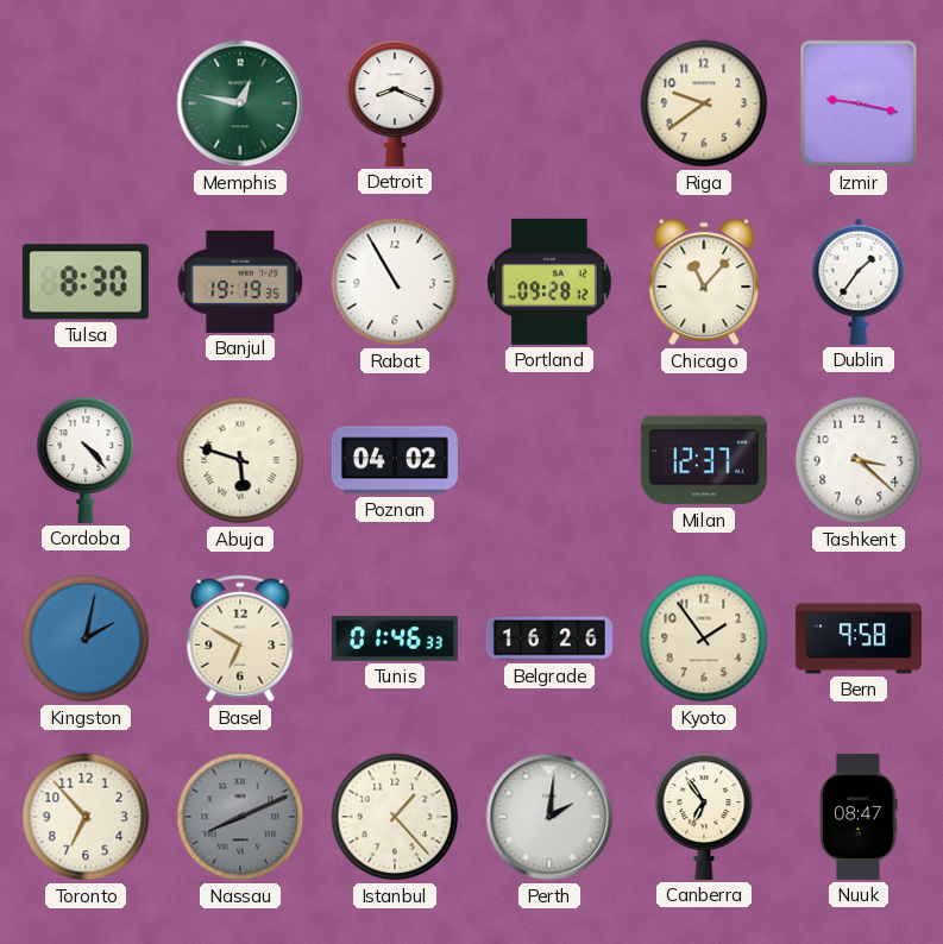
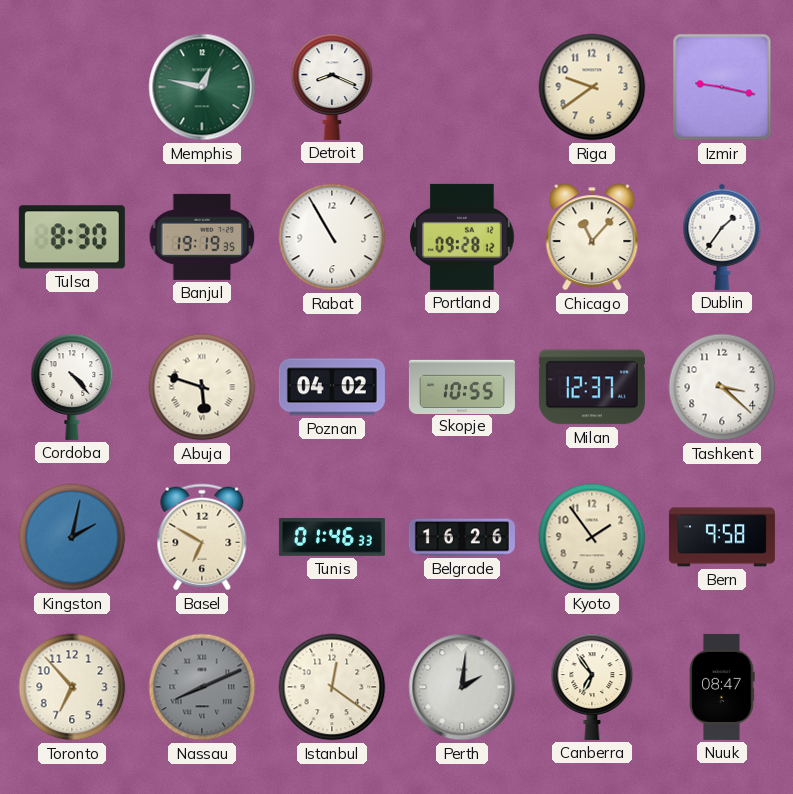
Skopje: none -> 10:55
Istanbul: 1:23 -> 12:21
